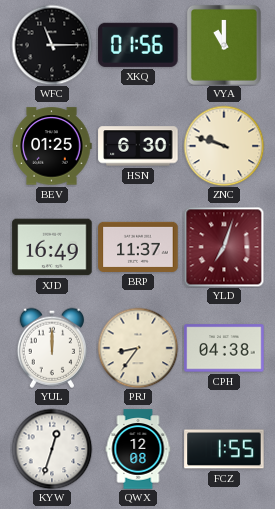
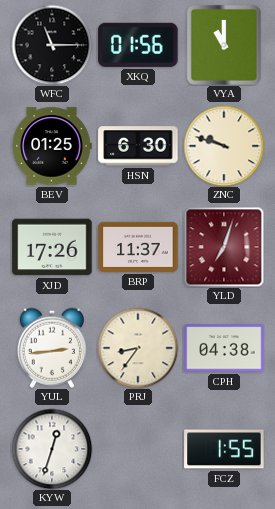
XJD: 16:49 -> 17:26
YUL: 12:00 -> 2:44
QWX: 12:08 -> none
